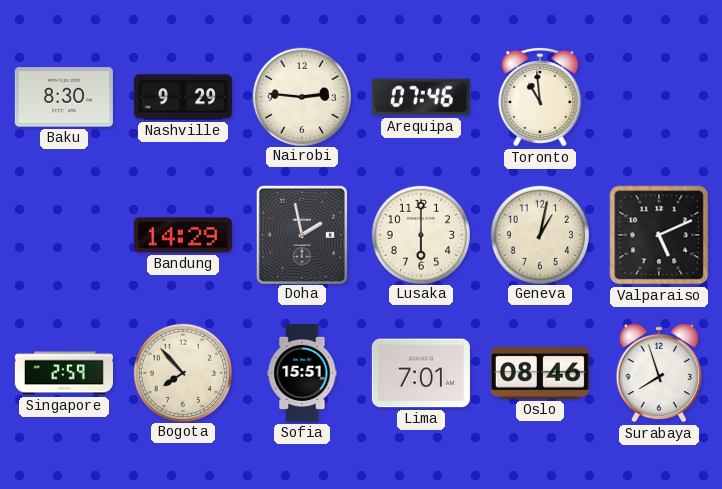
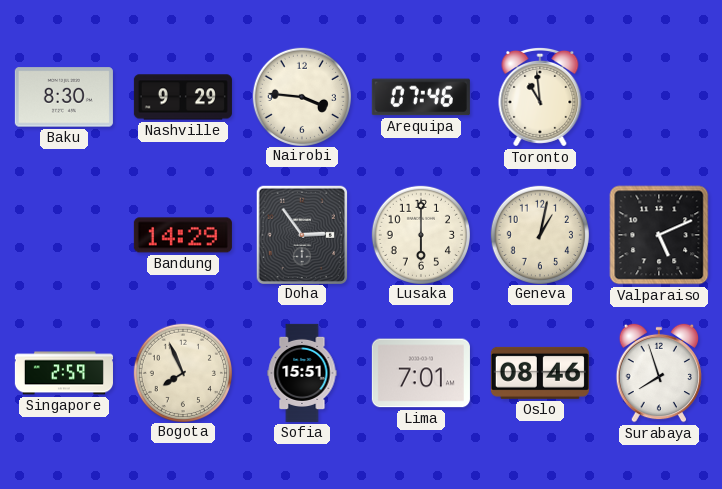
Nairobi: 2:46 -> 3:46
Doha: 1:58 -> 2:54
Bogota: 7:53 -> 7:56
